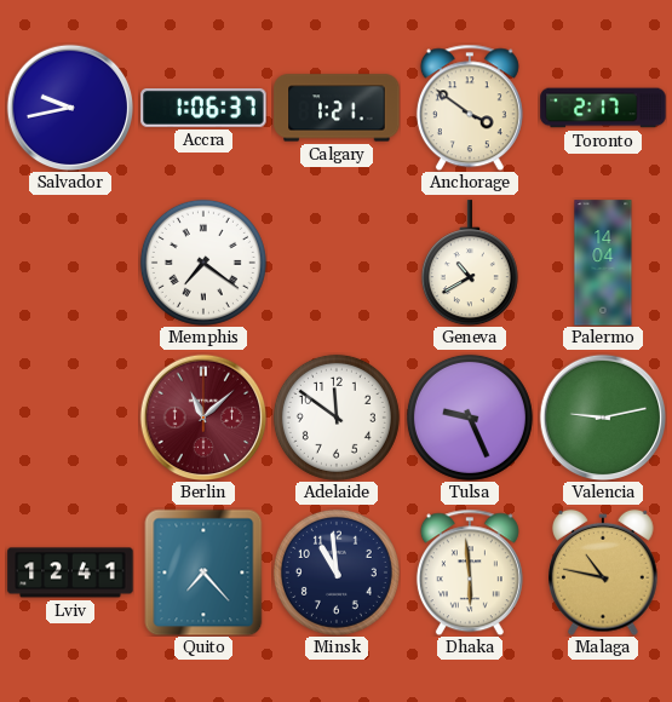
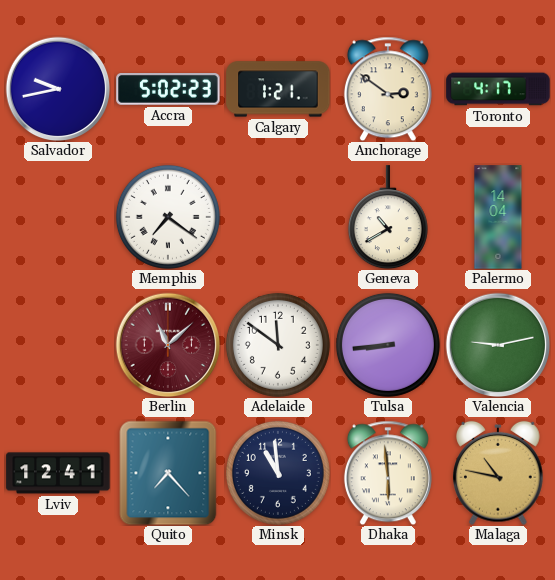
Accra: 1:06 -> 5:02
Anchorage: 3:51 -> 2:51
Toronto: 2:17 -> 4:17
Tulsa: 9:26 -> 8:44
